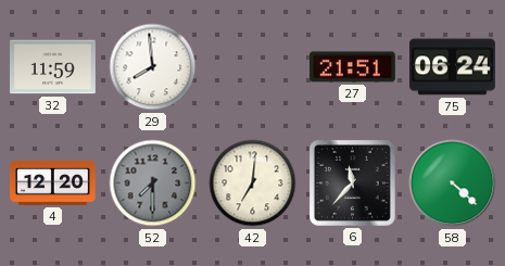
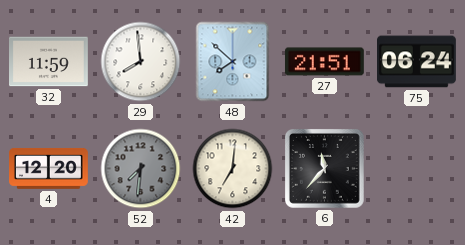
48: none -> 7:52
52: 7:30 -> 7:31
58: 4:22 -> none
